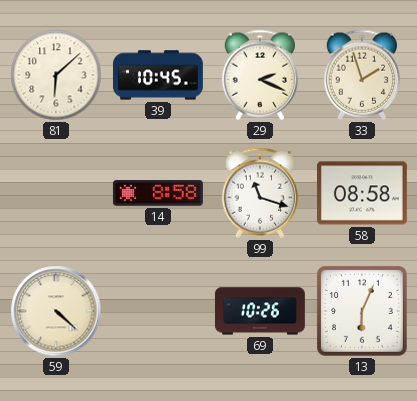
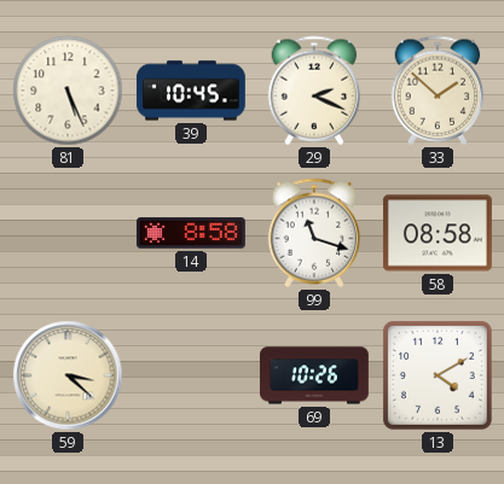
81: 6:08 -> 5:26
33: 1:57 -> 1:52
59: 4:22 -> 3:22
13: 6:04 -> 4:10
